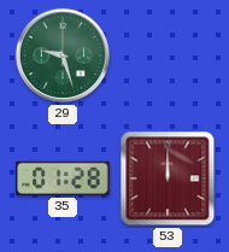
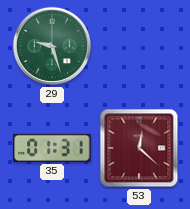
35: 01:28 -> 01:31
53: 12:00 -> 12:22
